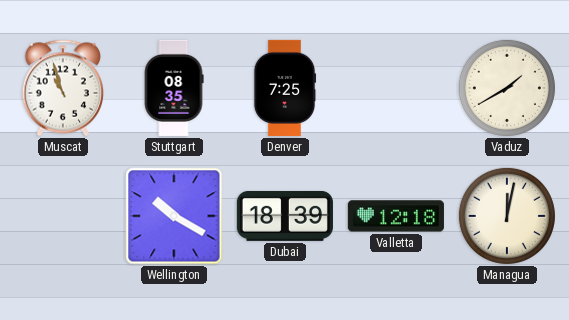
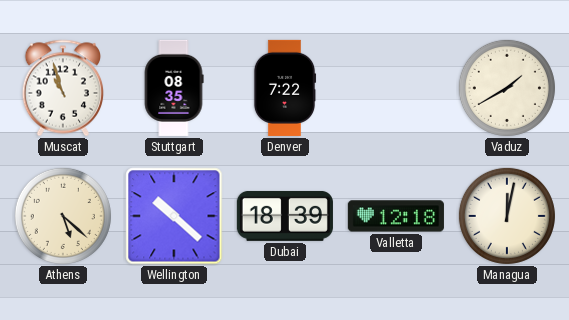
Denver: 7:25 -> 7:22
Athens: none -> 5:22
Wellington: 10:20 -> 10:22
